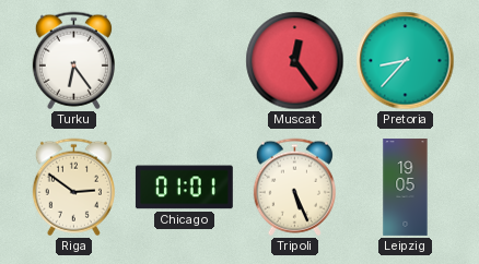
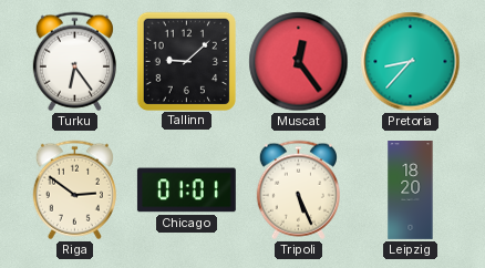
Tallinn: none -> 9:08
Leipzig: 19:05 -> 18:20
